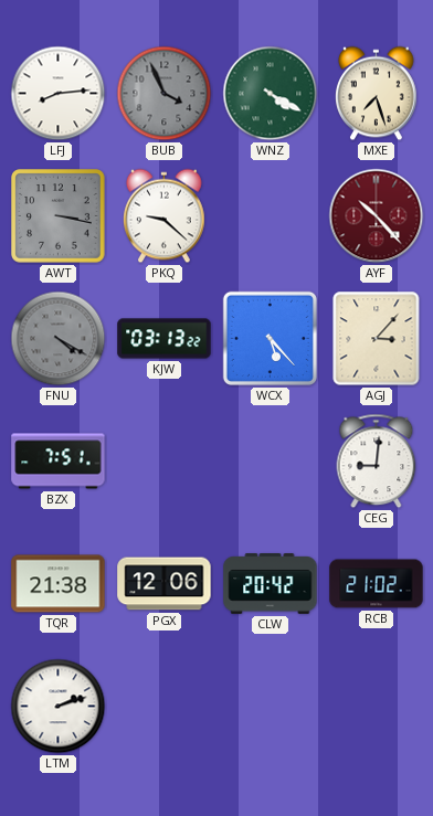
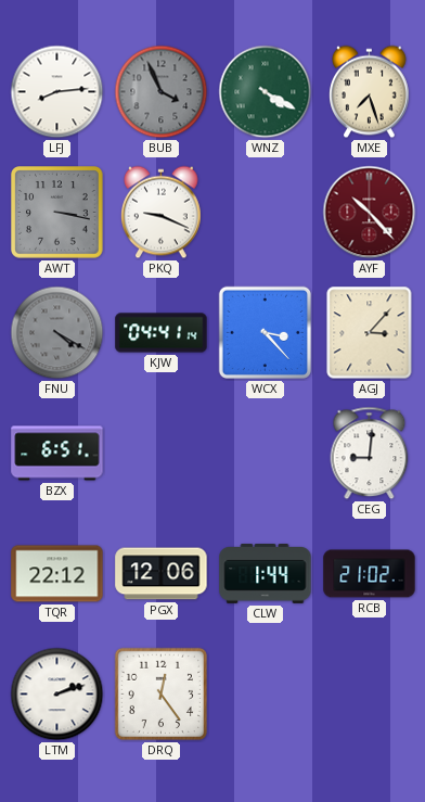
PKQ: 9:22 -> 9:19
KJW: 03:13 -> 04:41
WCX: 5:23 -> 3:23
BZX: 7:51 -> 6:51
TQR: 21:38 -> 22:12
CLW: 20:42 -> 1:44
DRQ: none -> 12:24
